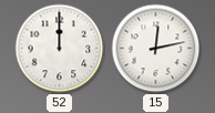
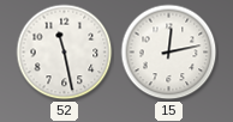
52: 12:00 -> 11:28
